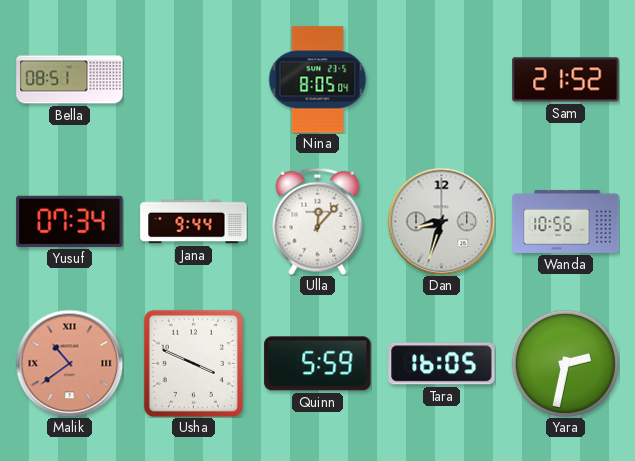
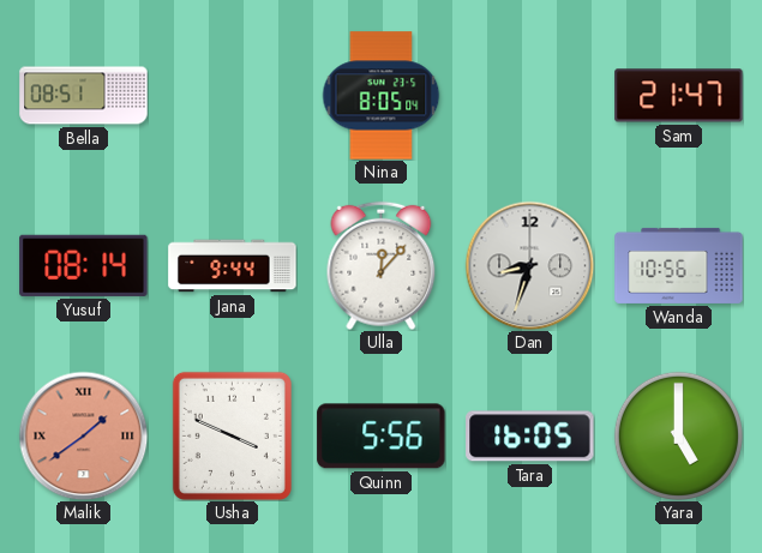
Sam: 21:52 -> 21:47
Yusuf: 07:34 -> 08:14
Malik: 10:39 -> 1:39
Quinn: 5:59 -> 5:56
Yara: 2:32 -> 5:00
